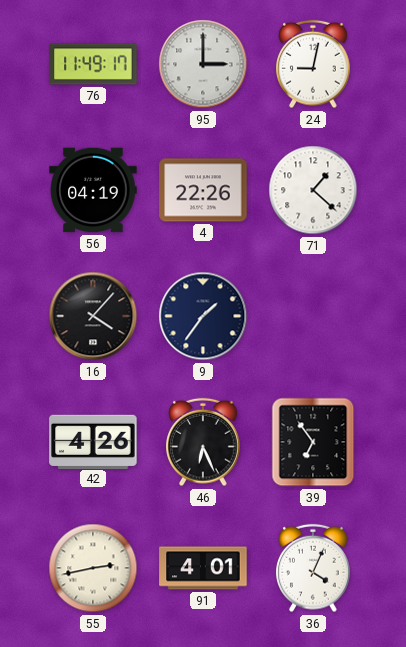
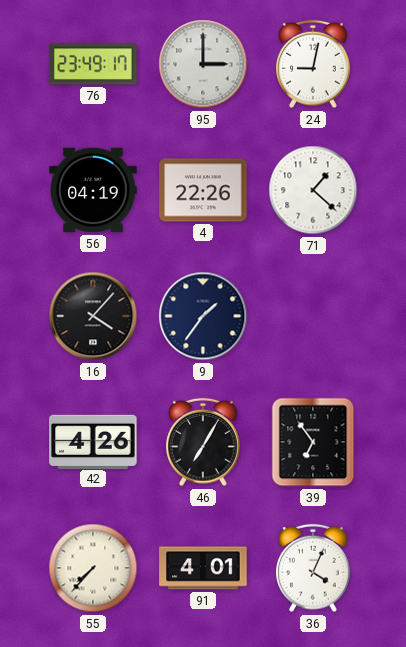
76: 11:49 -> 23:49
46: 6:26 -> 7:05
55: 2:43 -> 7:37
